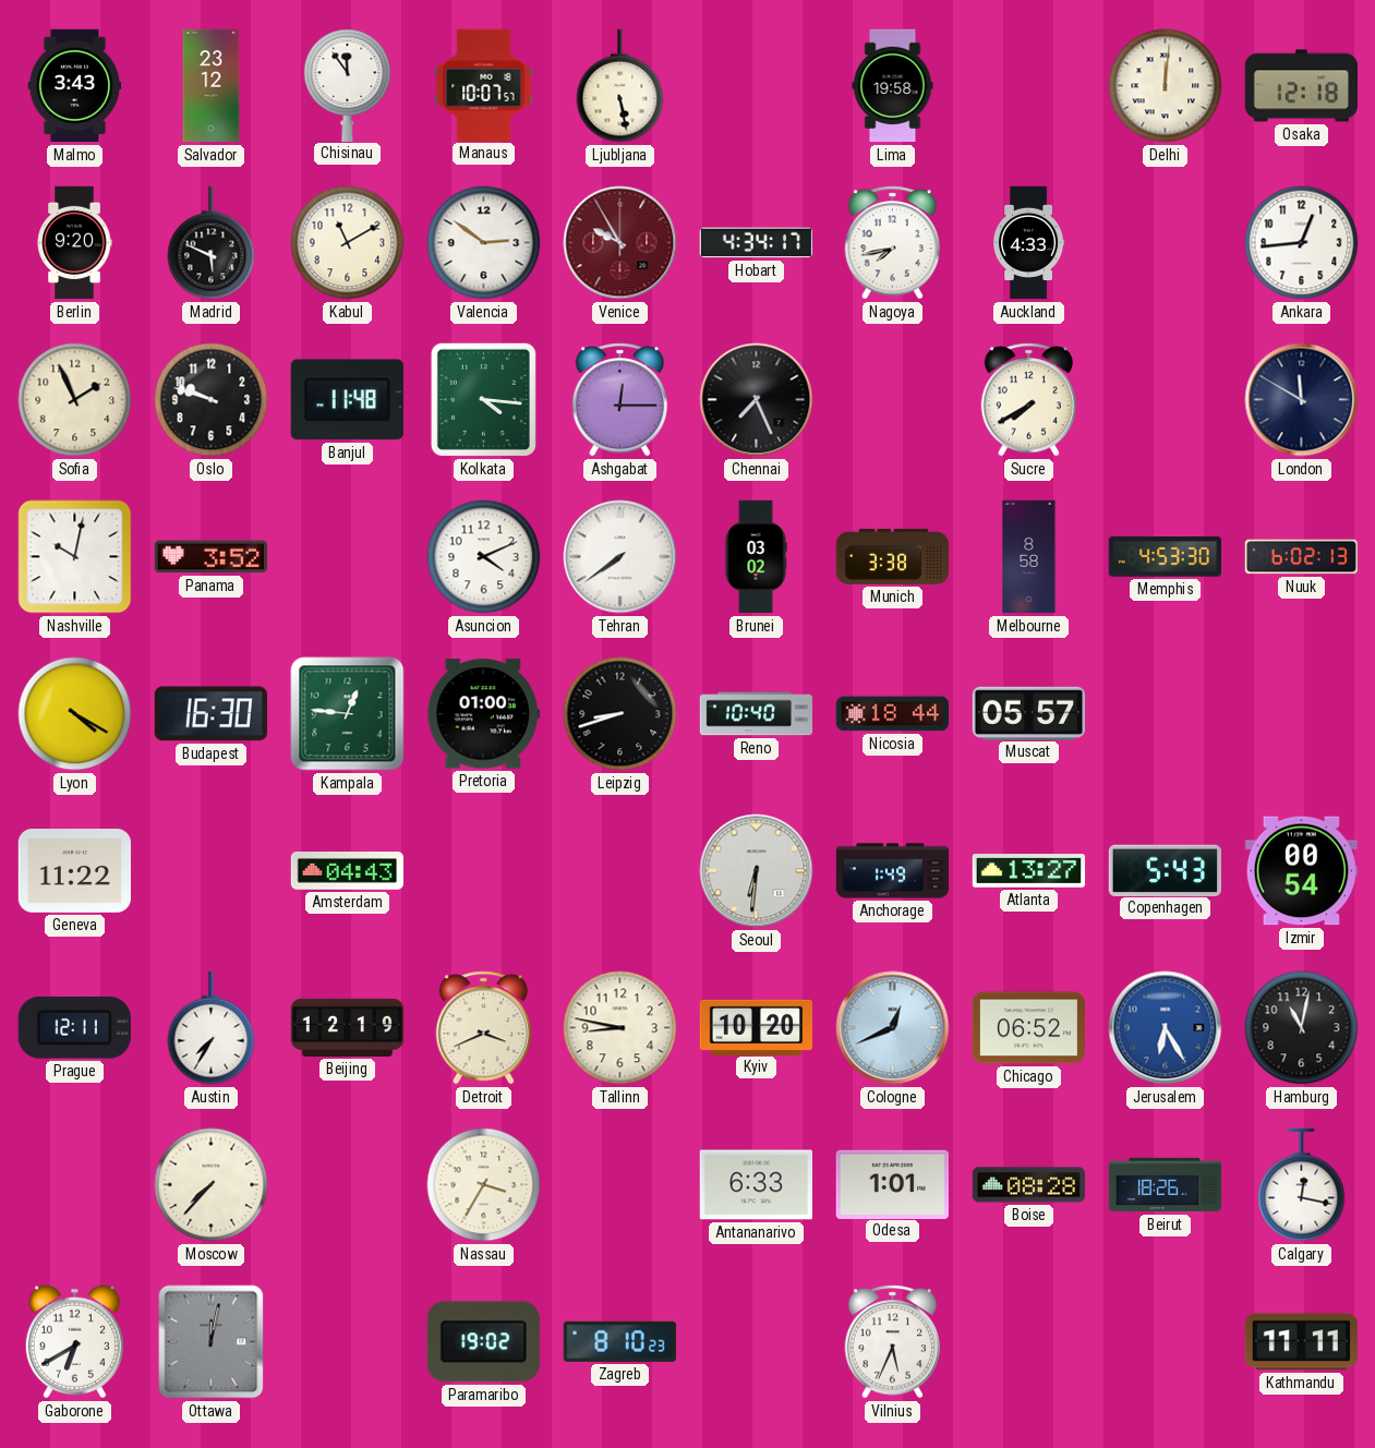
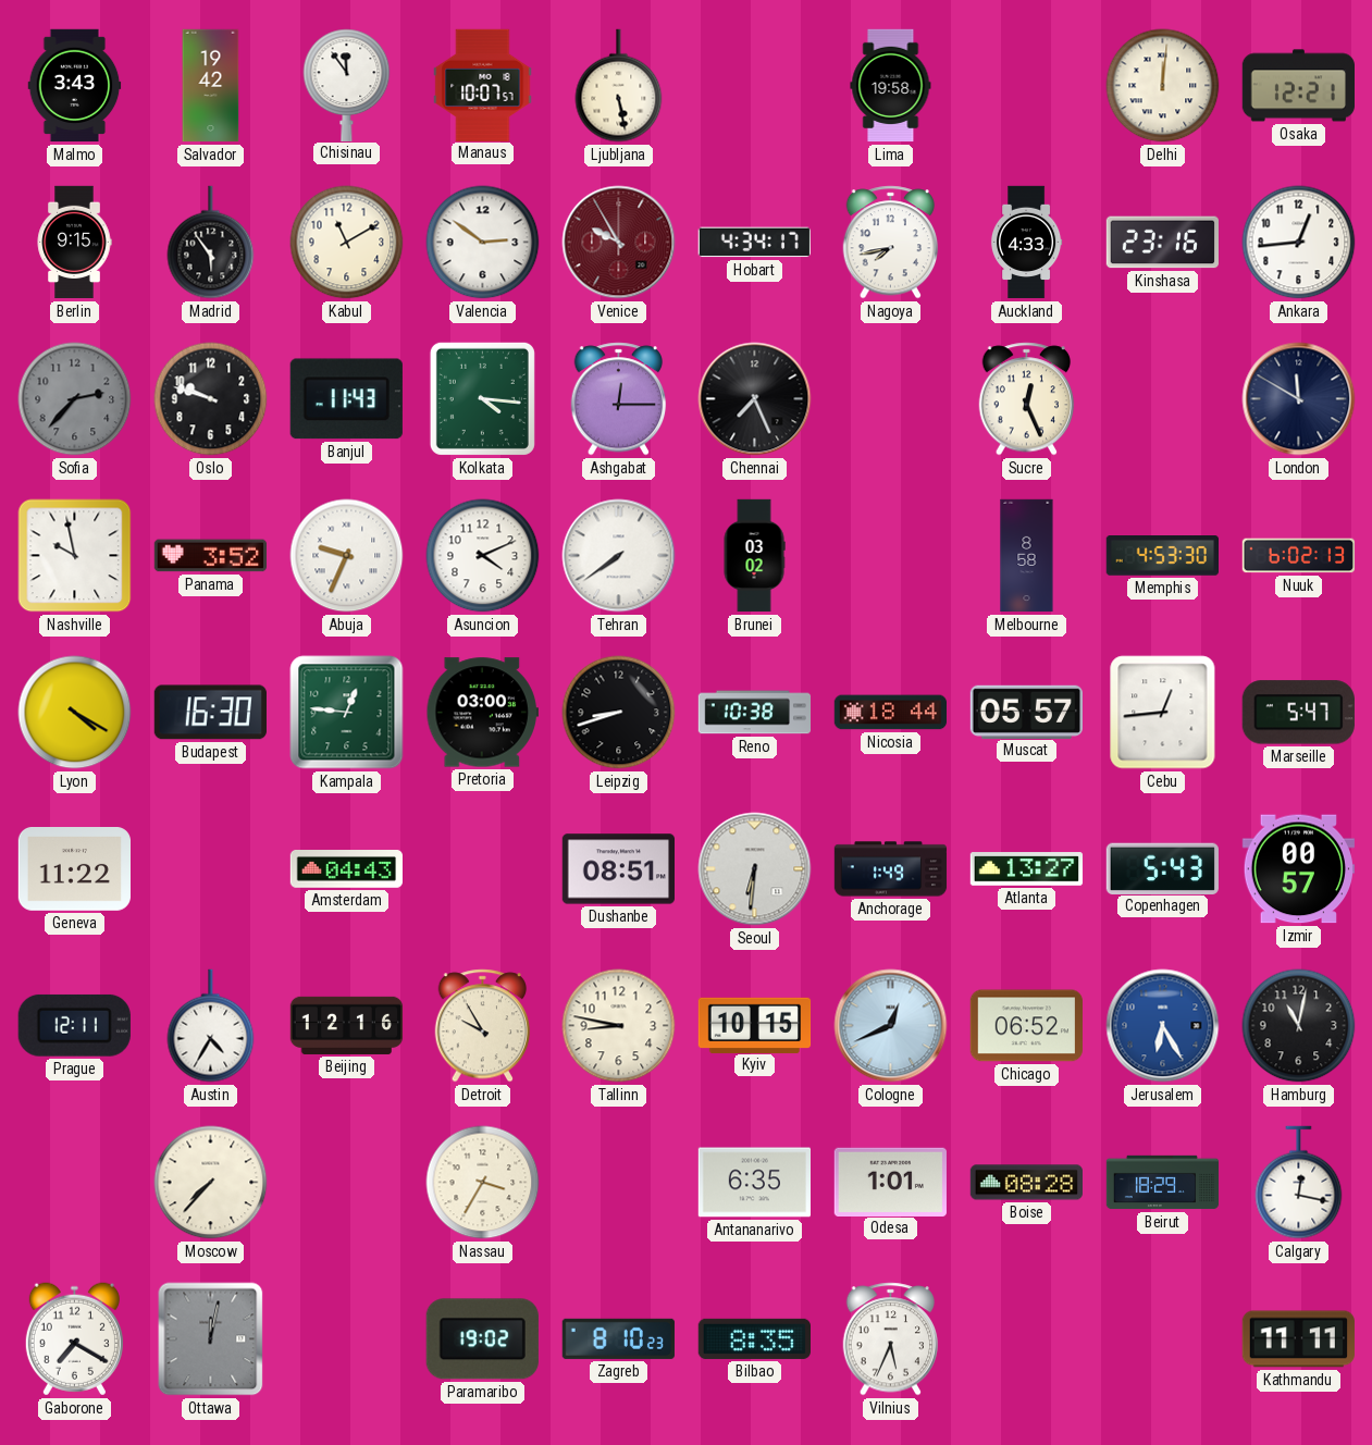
Salvador: 23:12 -> 19:42
Osaka: 12:18 -> 12:21
Berlin: 9:20 -> 9:15
Madrid: 5:49 -> 5:54
Kinshasa: none -> 23:16
Sofia: 1:56 -> 2:37
Sofia dial: cream -> grey
Banjul: 11:48 -> 11:43
Sucre: 7:40 -> 12:26
Nashville: 10:02 -> 9:58
Abuja: none -> 9:34
Munich: 3:38 -> none
Pretoria: 01:00 -> 03:00
Reno: 10:40 -> 10:38
Cebu: none -> 12:44
Marseille: none -> 5:47
Dushanbe: none -> 08:51
Izmir: 00:54 -> 00:57
Austin: 7:35 -> 4:35
Beijing: 12:19 -> 12:16
Detroit: 3:41 -> 9:55
Kyiv: 10:20 -> 10:15
Antananarivo: 6:33 -> 6:35
Beirut: 18:26 -> 18:29
Gaborone: 6:40 -> 7:20
Bilbao: none -> 8:35
